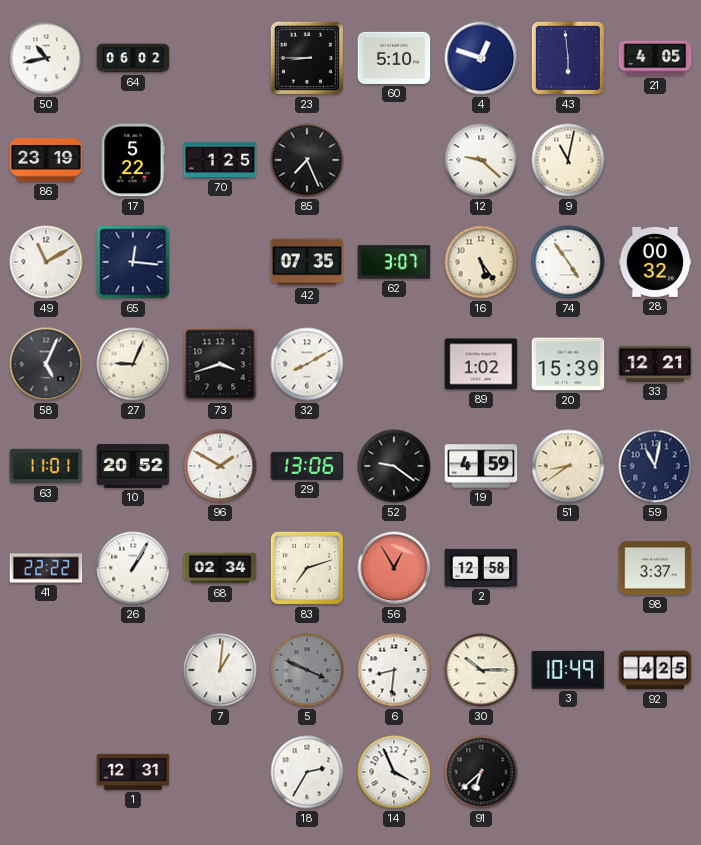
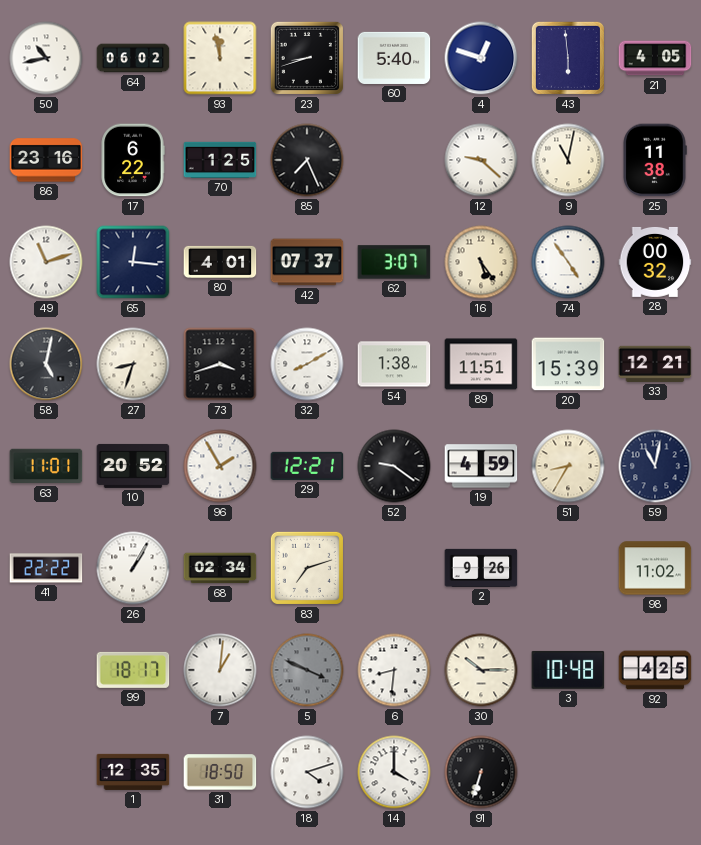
93: none -> 11:58
23: 8:45 -> 8:42
60: 5:10 -> 5:40
86: 23:19 -> 23:16
17: 5:22 -> 6:22
25: none -> 11:38
49: 11:10 -> 11:12
80: none -> 4:01
42: 07:35 -> 07:37
58: 5:04 -> 5:02
27: 9:04 -> 8:33
54: none -> 1:38
89: 1:02 -> 11:51
96: 1:50 -> 1:55
29: 13:06 -> 12:21
51: 8:39 -> 8:35
56: 12:55 -> none
2: 12:58 -> 9:26
98: 3:37 -> 11:02
99: none -> 18:17
3: 10:49 -> 10:48
1: 12:31 -> 12:35
31: none -> 18:50
18: 2:35 -> 4:12
14: 3:56 -> 4:00
91: 6:38 -> 6:33
